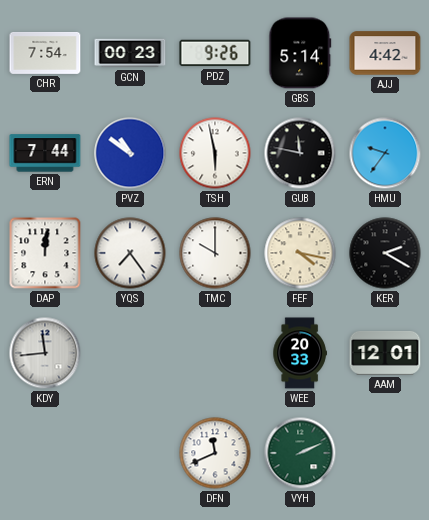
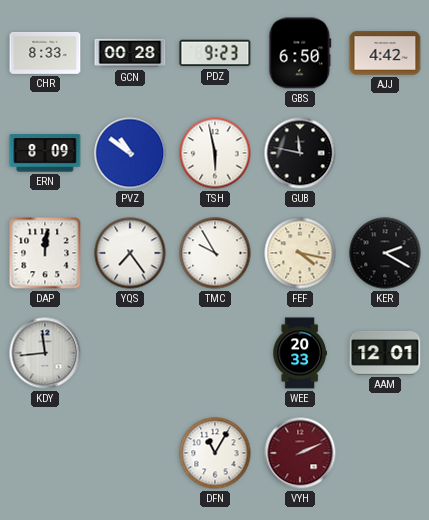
CHR: 7:54 -> 8:33
GCN: 00:23 -> 00:28
PDZ: 9:26 -> 9:23
GBS: 5:14 -> 6:50
ERN: 7:44 -> 8:09
HMU: 9:36 -> none
TMC: 10:00 -> 9:55
DFN: 11:41 -> 11:05
VYH dial: green -> burgundy
